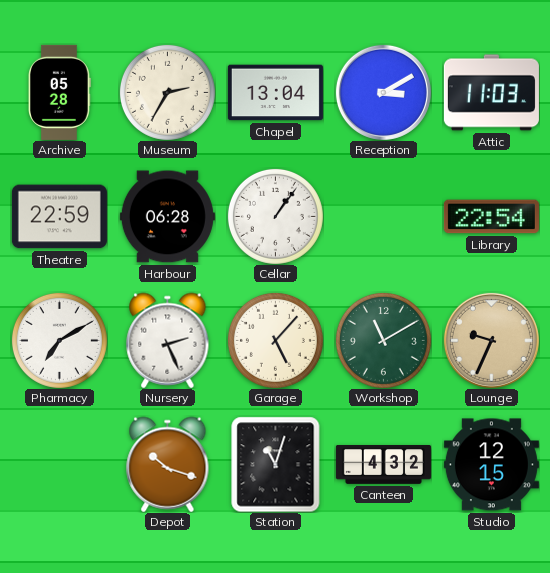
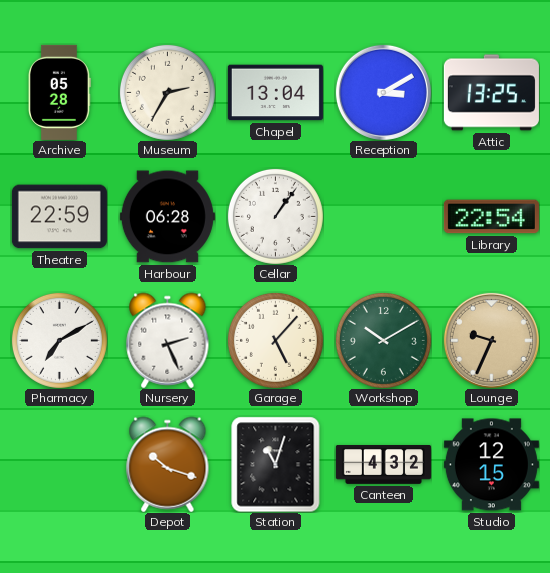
Attic: 11:03 -> 13:25
Workshop: 11:10 -> 10:10
